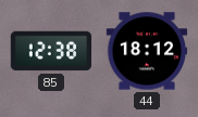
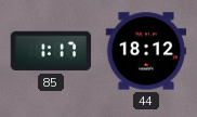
85: 12:38 -> 1:17
